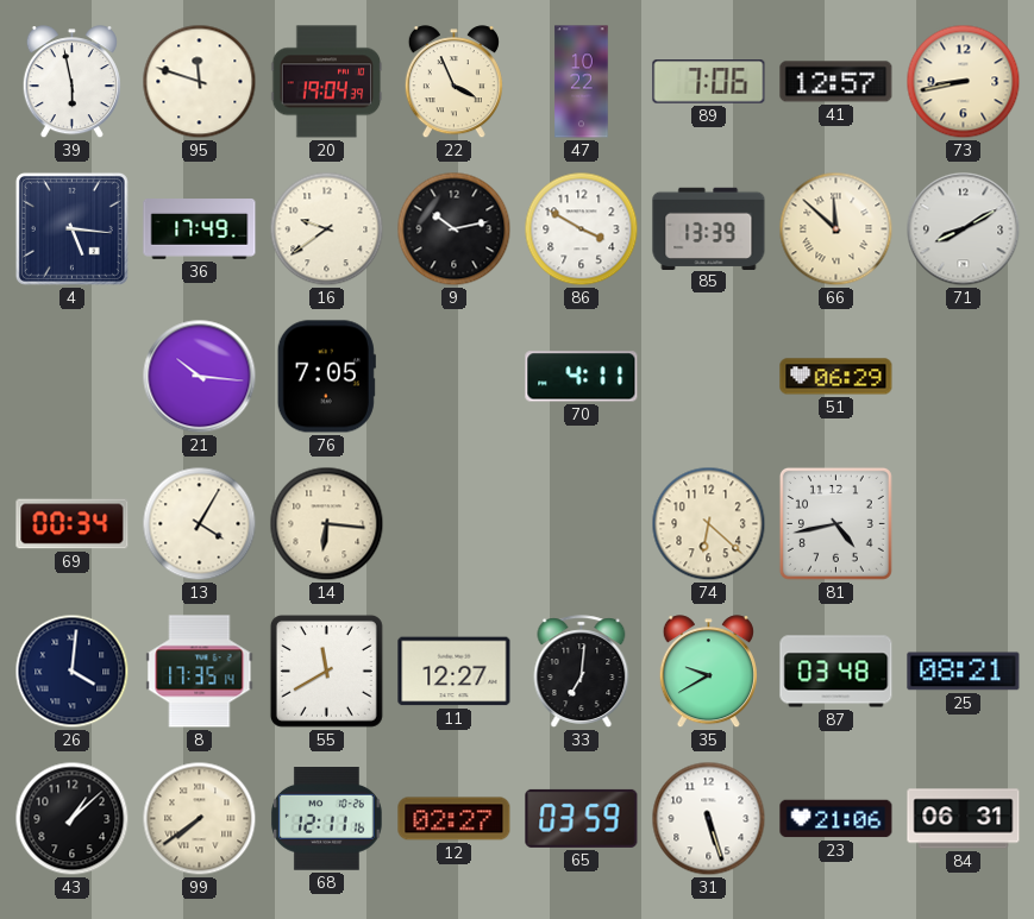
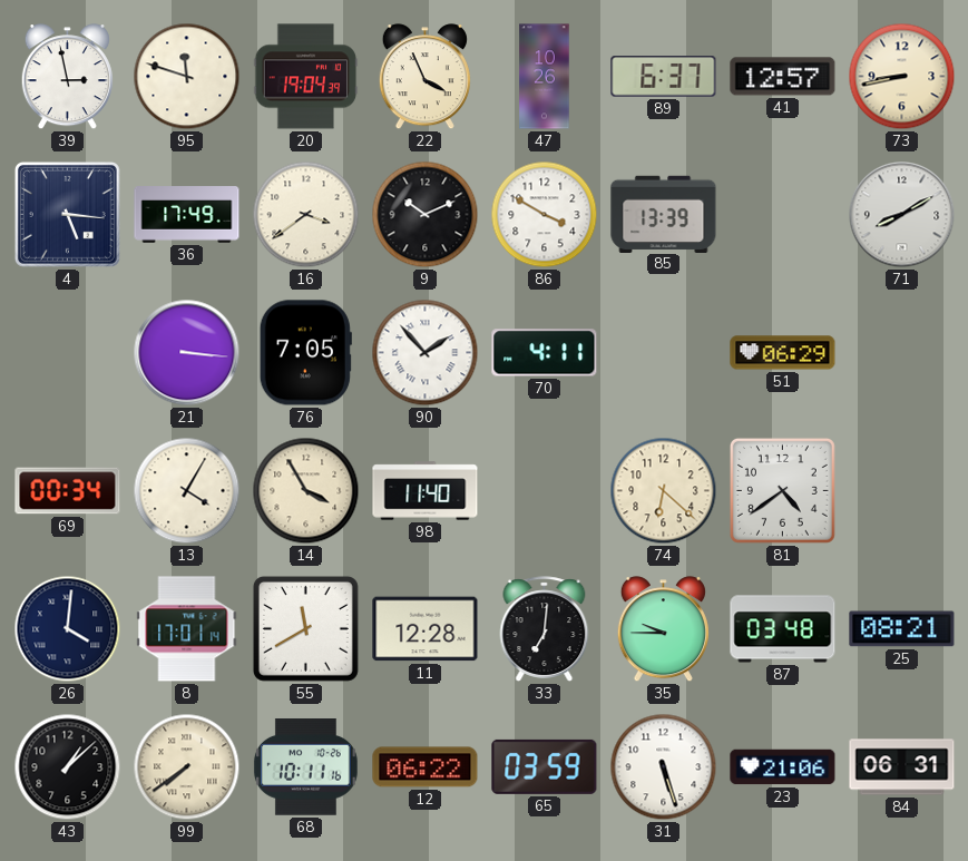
39: 5:58 -> 2:58
47: 10:22 -> 10:26
89: 7:06 -> 6:37
16: 9:39 -> 3:39
9: 10:13 -> 10:11
66: 11:52 -> none
21: 10:16 -> 3:16
90: none -> 1:53
14: 6:16 -> 3:55
98: none -> 11:40
81: 4:43 -> 4:39
8: 17:35 -> 17:01
11: 12:27 -> 12:28
35: 9:40 -> 9:45
68: 12:11 -> 10:11
12: 02:27 -> 06:22
